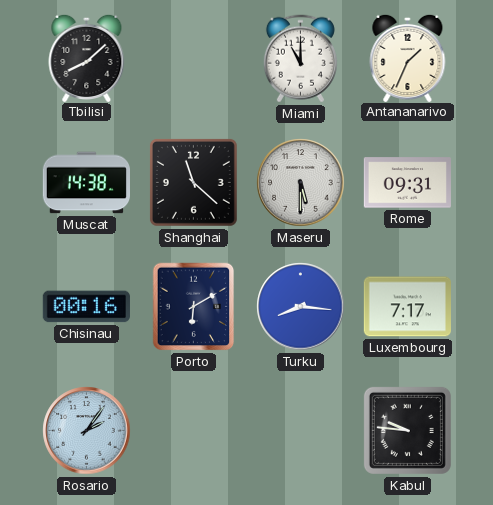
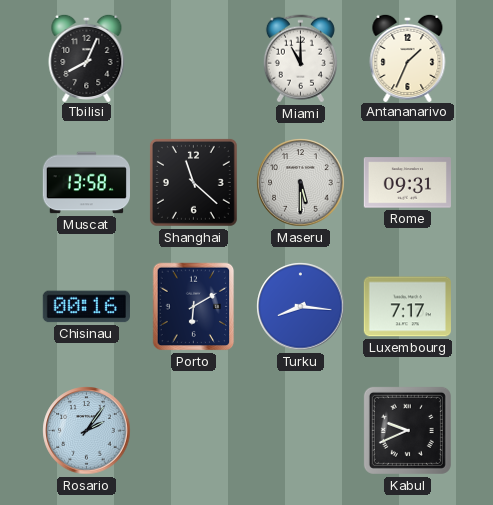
Tbilisi: 8:08 -> 8:04
Muscat: 14:38 -> 13:58
Kabul: 9:46 -> 9:41
